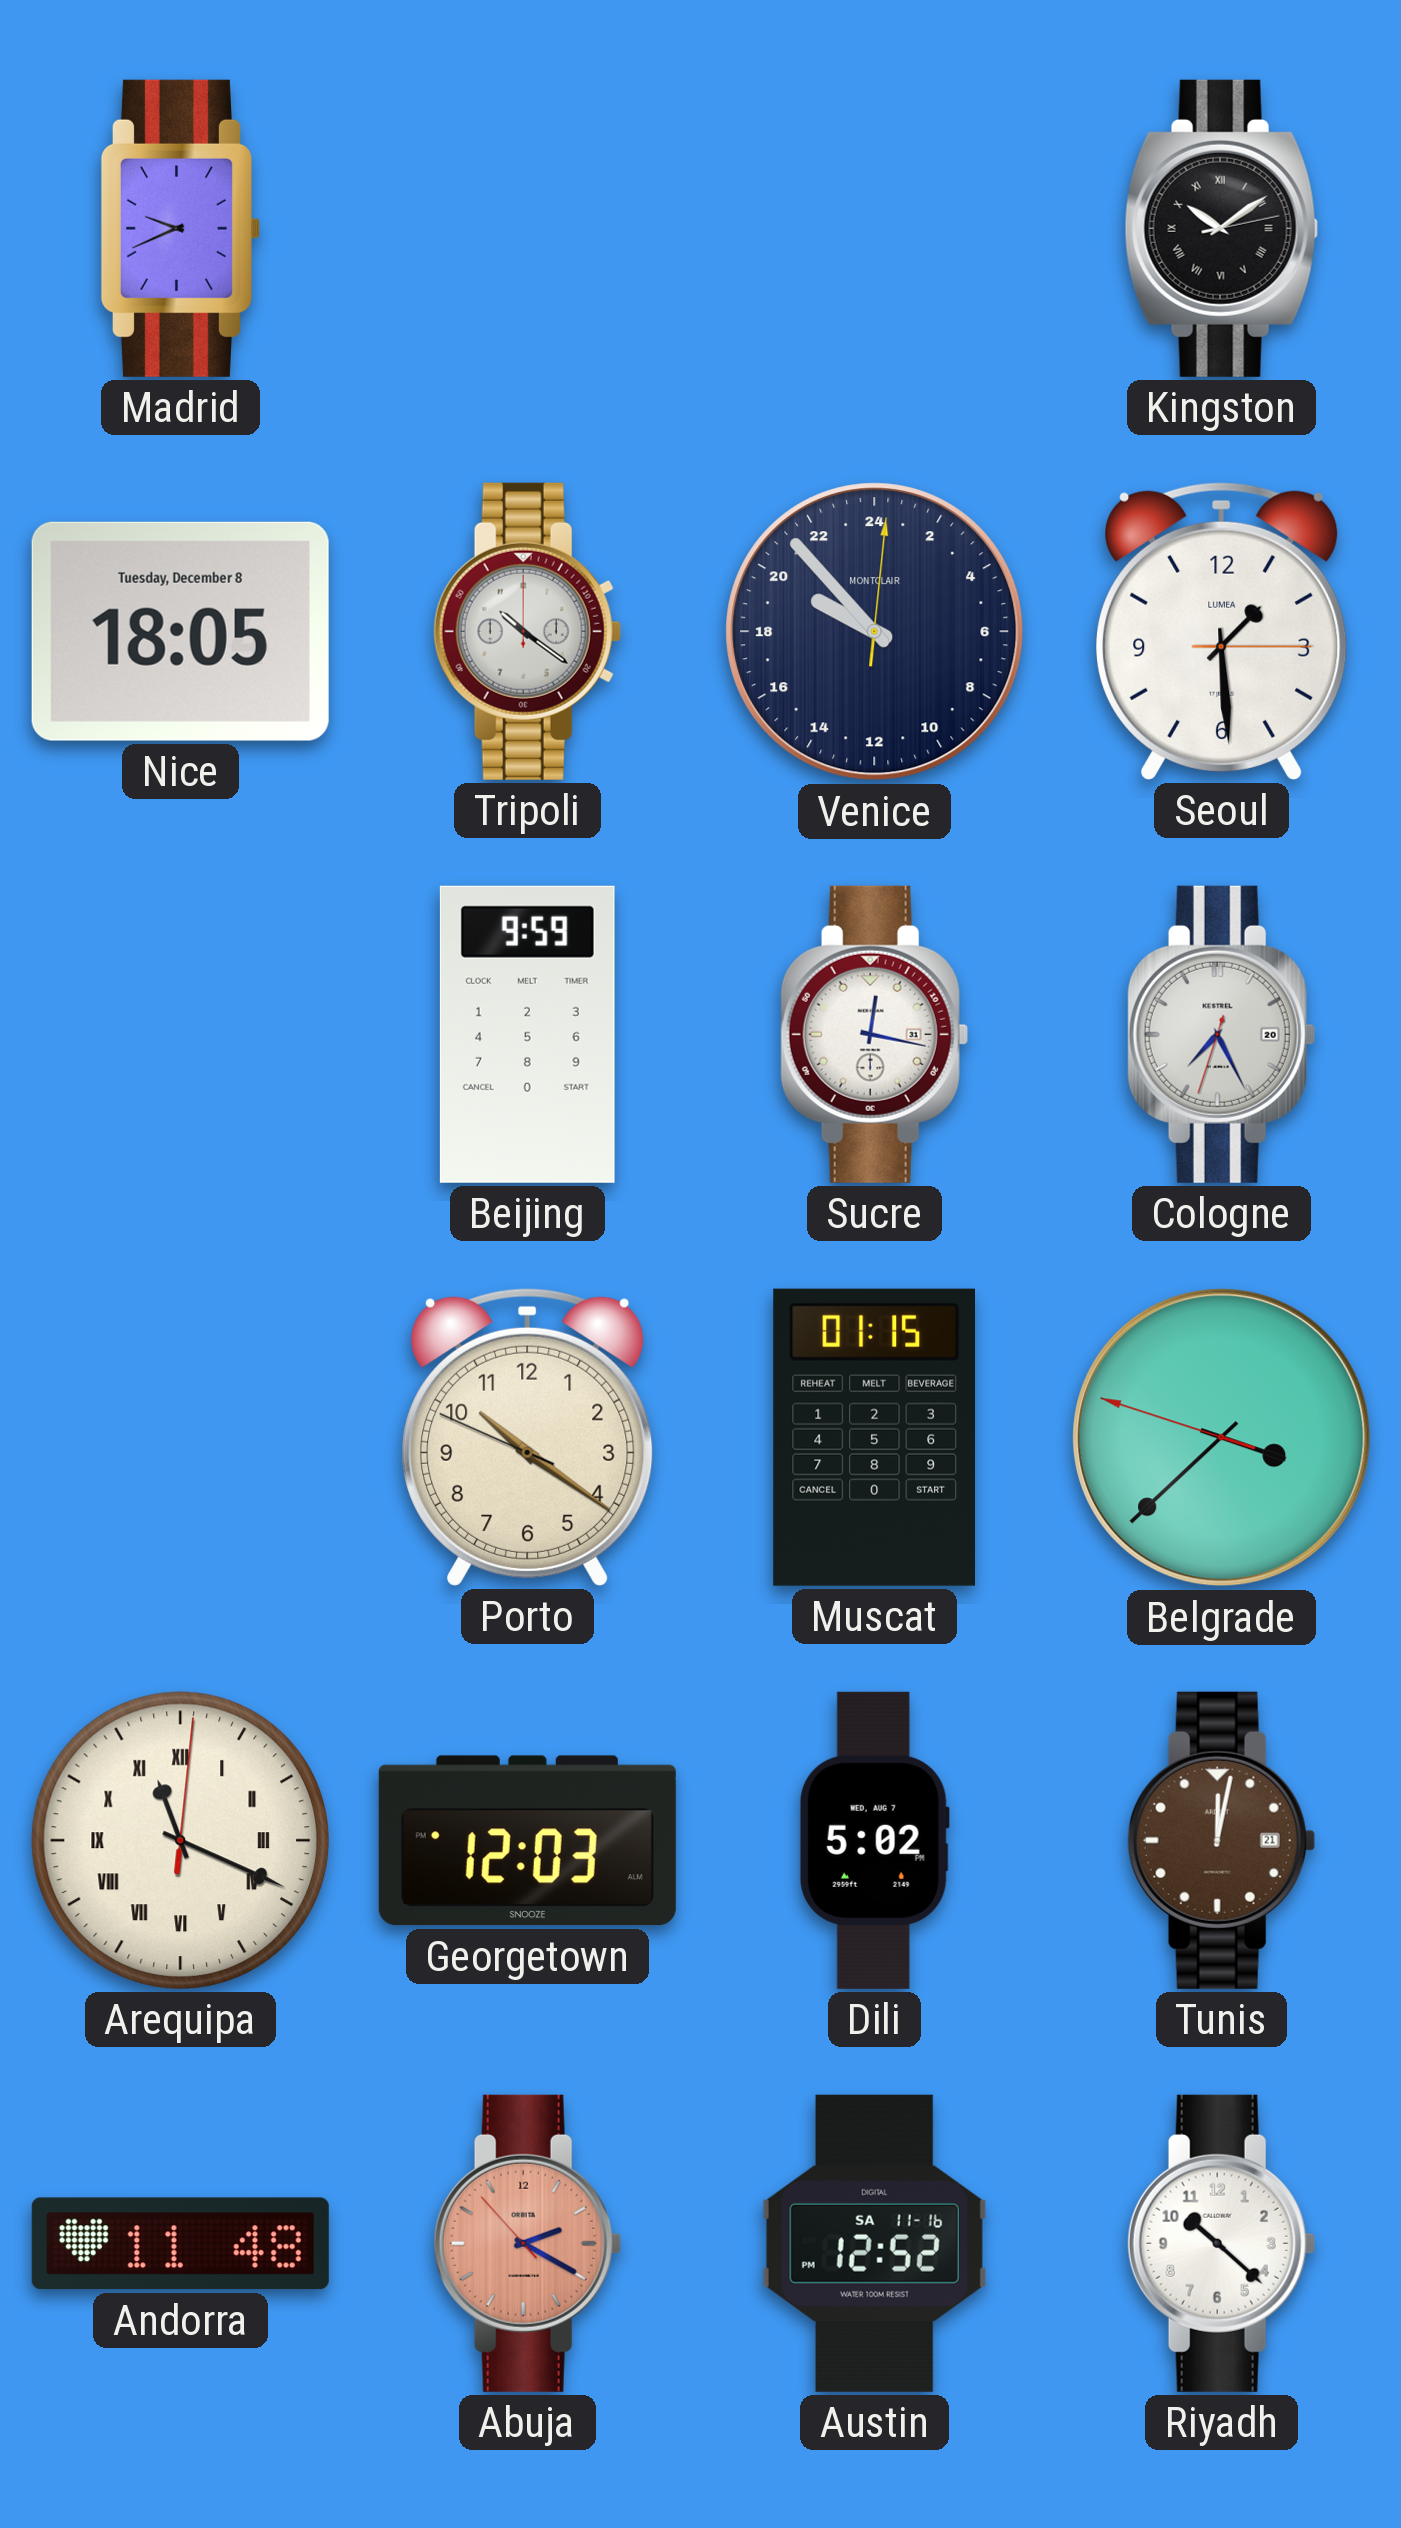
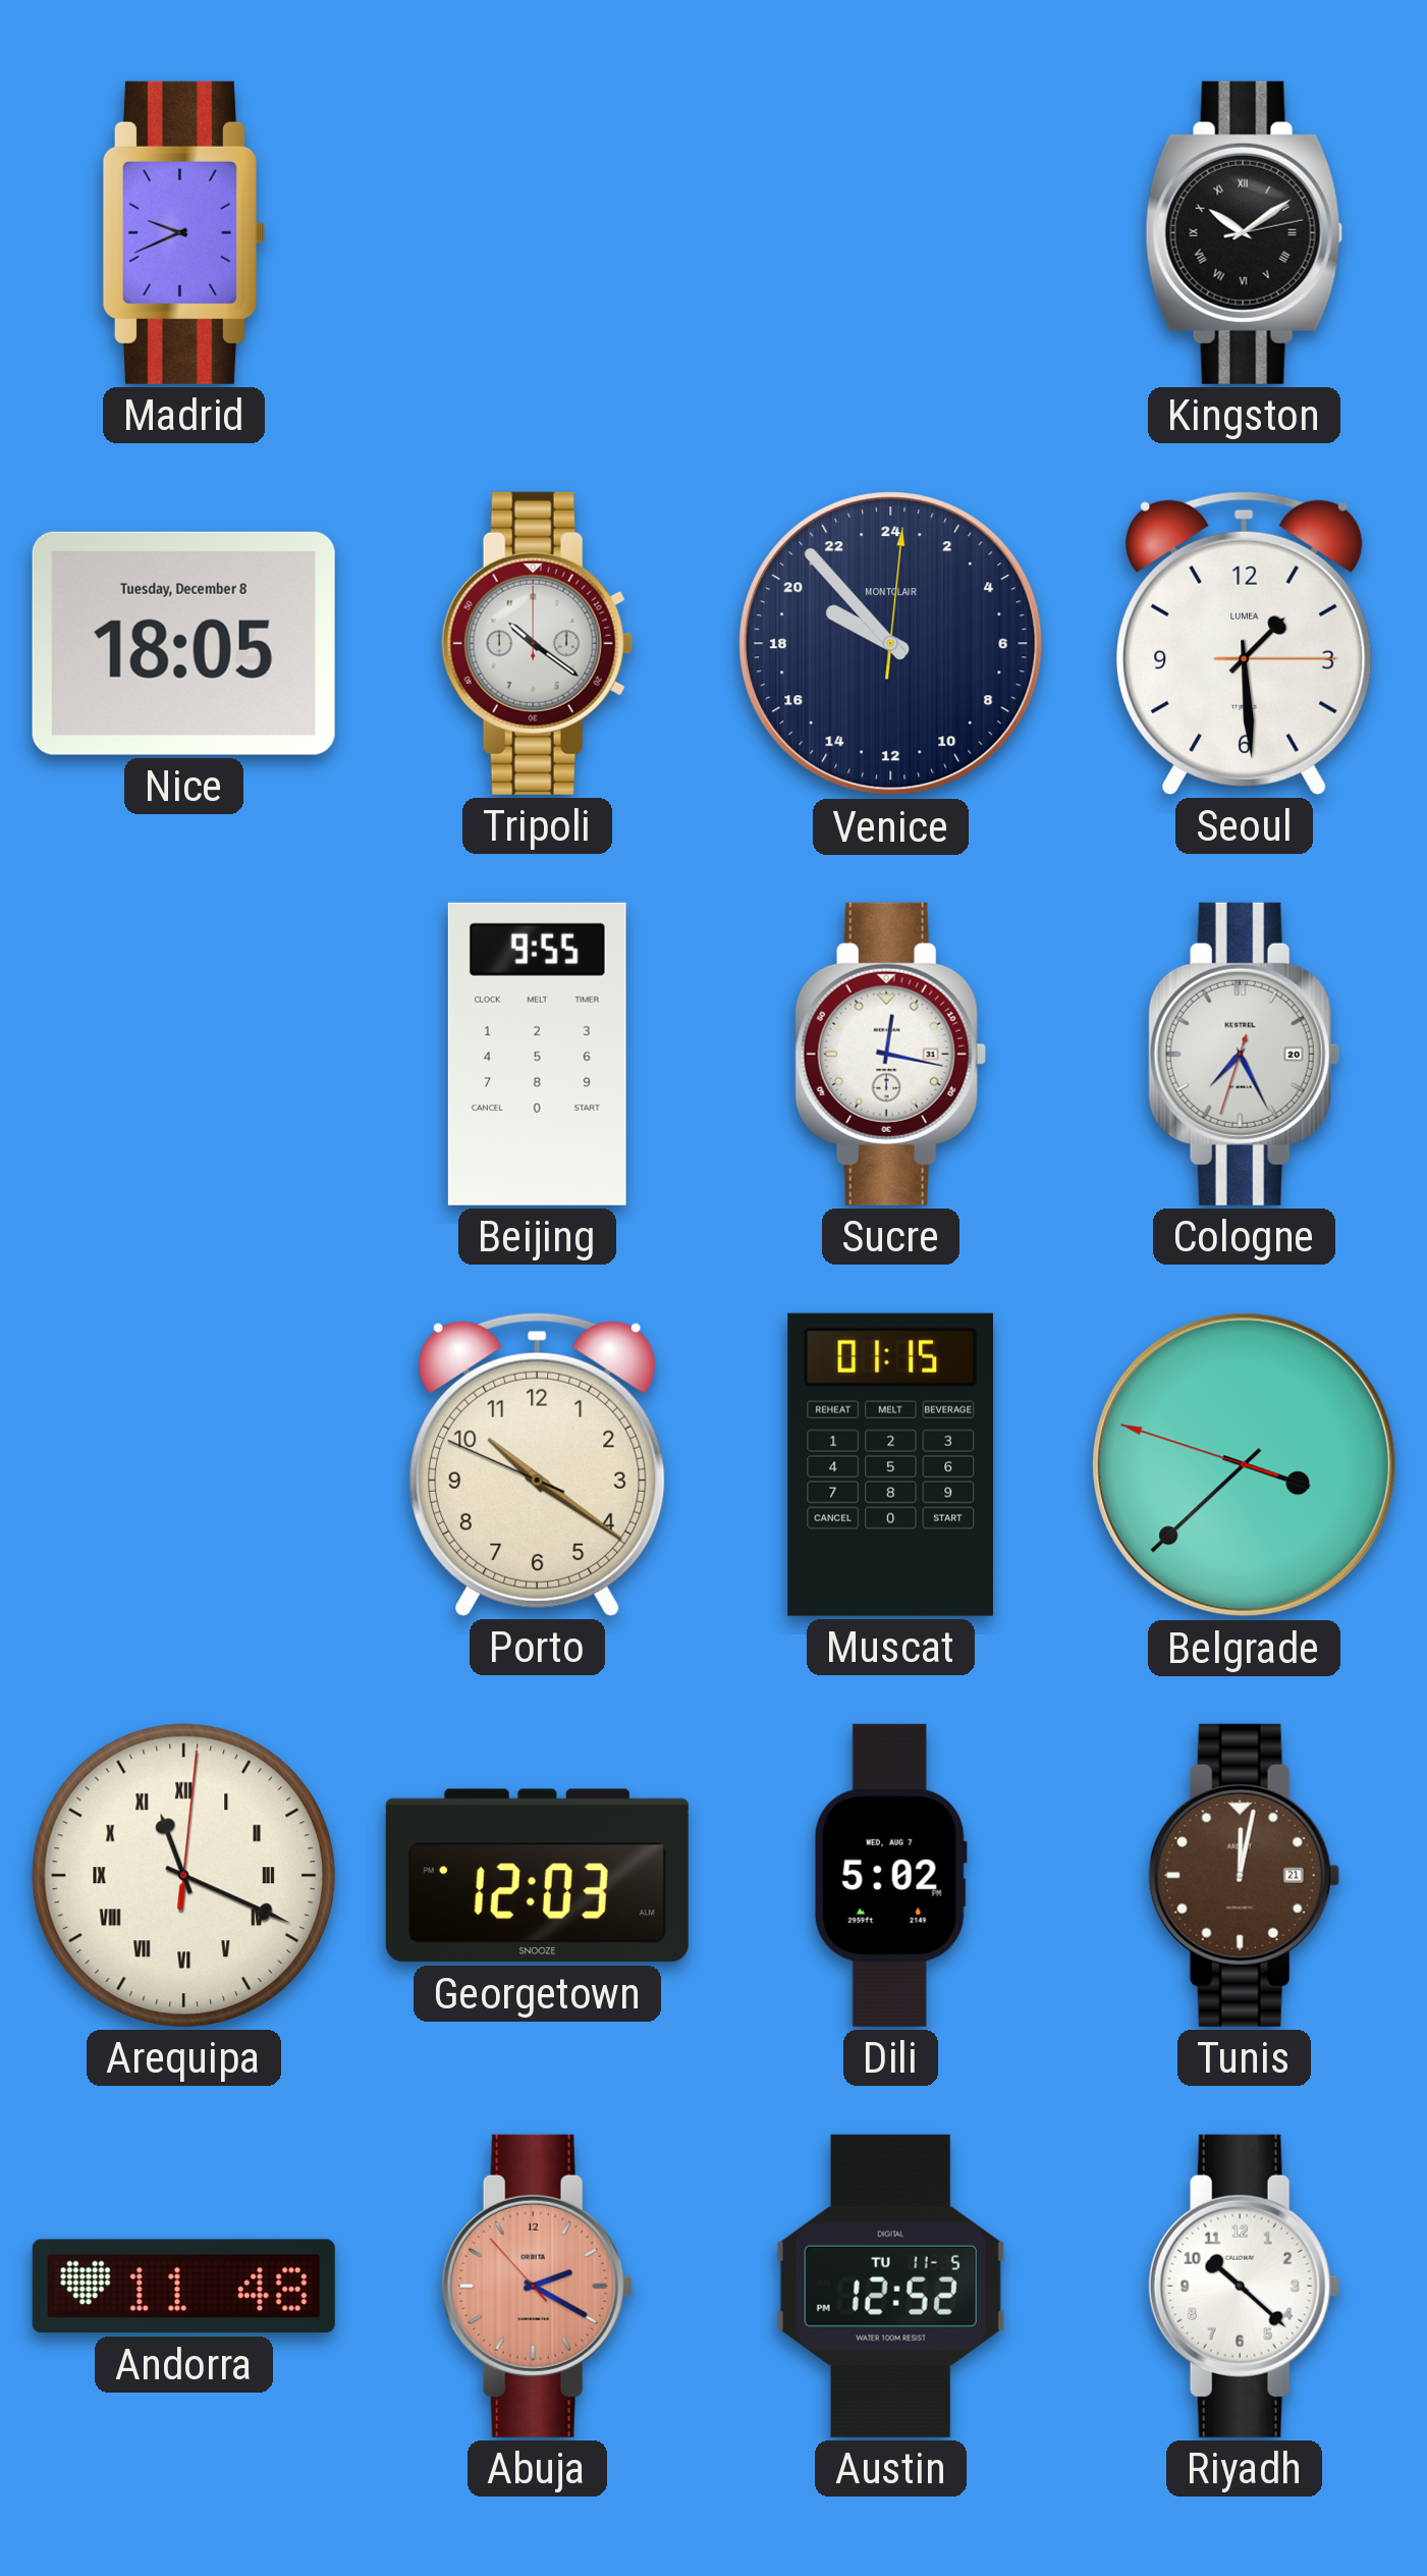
Beijing: 9:59 -> 9:55
Austin date: SA 11-16 -> TU 11-5
